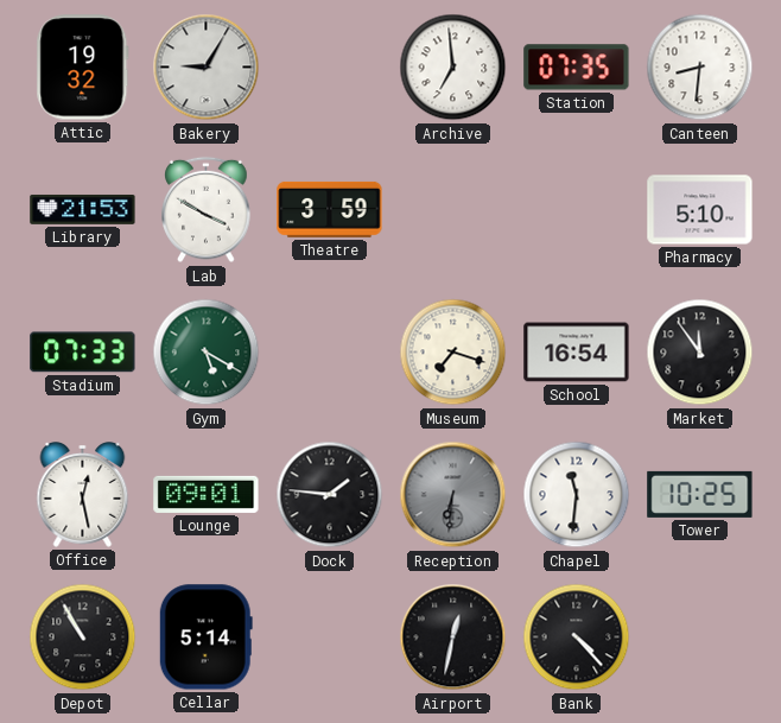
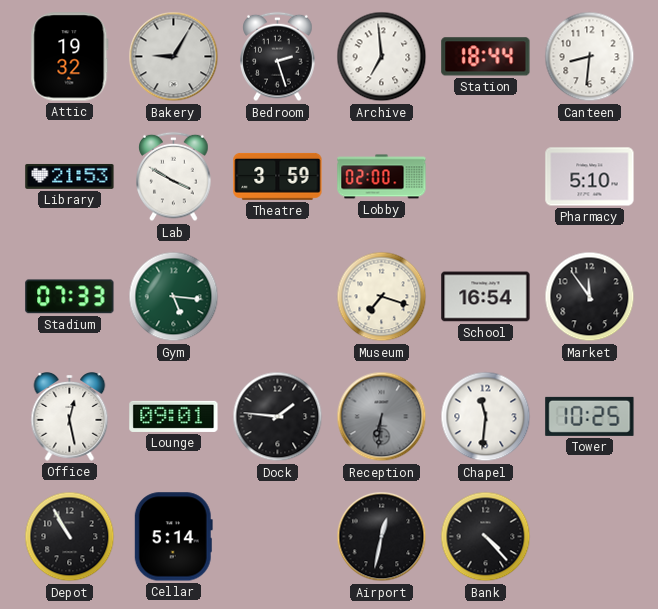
Bedroom: none -> 2:27
Station: 07:35 -> 18:44
Lobby: none -> 02:00
Gym: 5:20 -> 5:16
